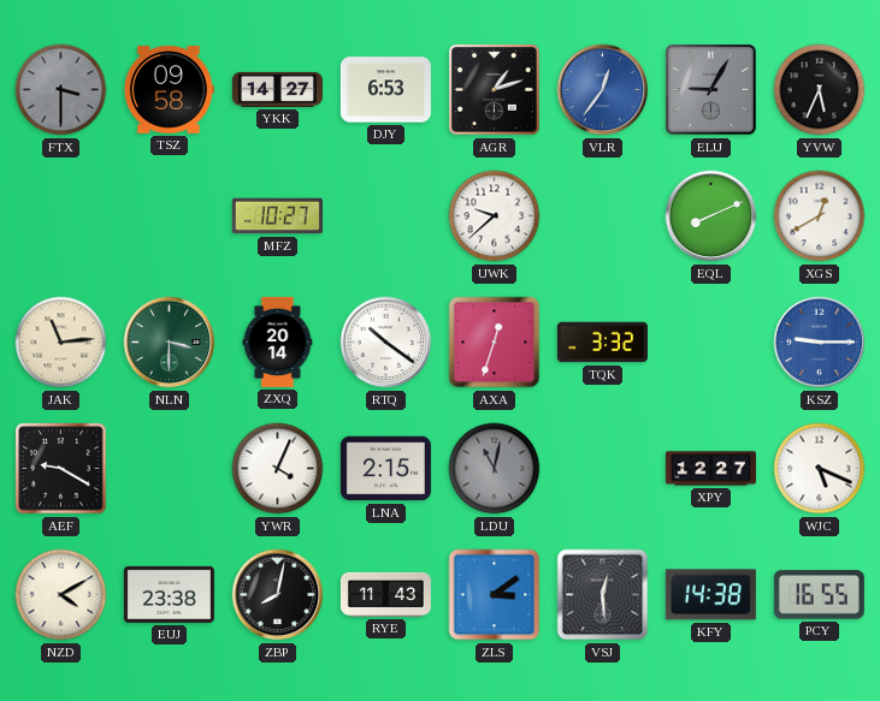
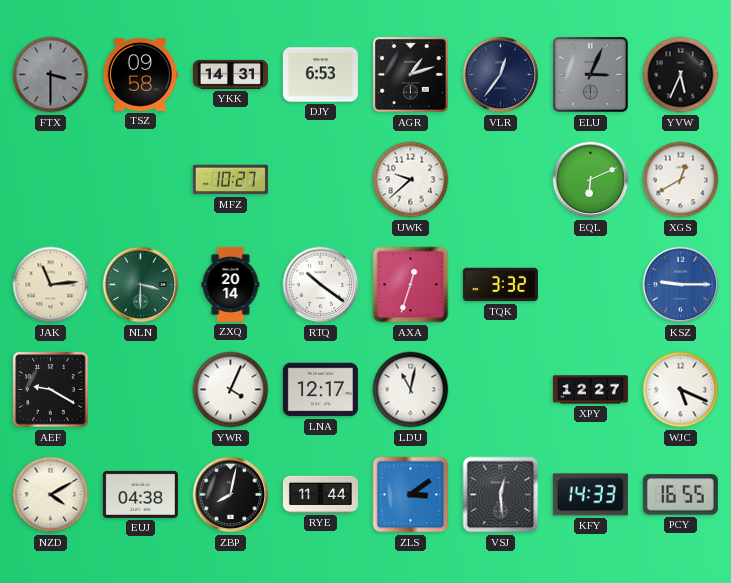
YKK: 14:27 -> 14:31
VLR dial: blue -> navy
ELU: 9:05 -> 3:04
EQL: 8:11 -> 6:11
LNA: 2:15 -> 12:17
LDU dial: grey -> white
EUJ: 23:38 -> 04:38
RYE: 11:43 -> 11:44
KFY: 14:38 -> 14:33
